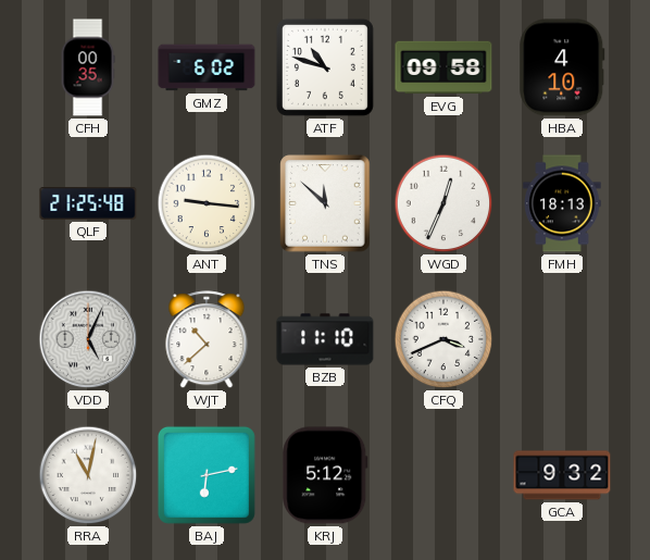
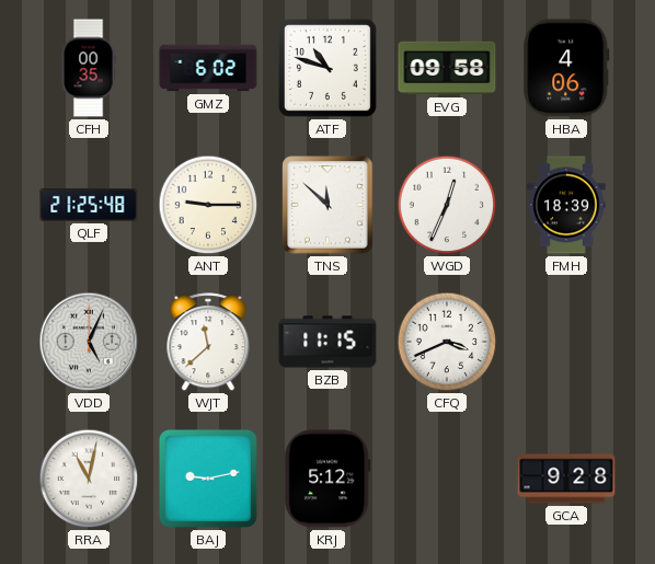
HBA: 4:10 -> 4:06
ANT: 9:16 -> 9:15
FMH: 18:13 -> 18:39
WJT: 10:38 -> 11:38
BZB: 11:10 -> 11:15
BAJ: 6:13 -> 9:13
GCA: 9:32 -> 9:28
